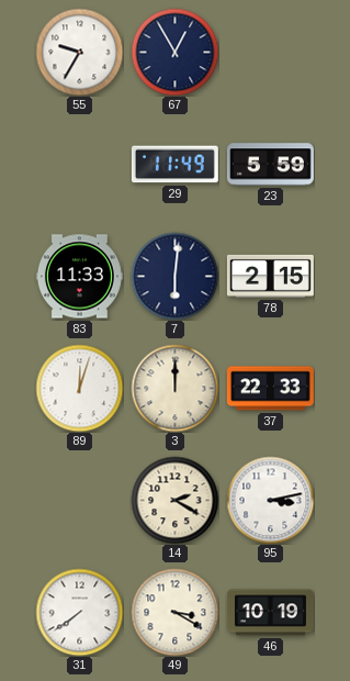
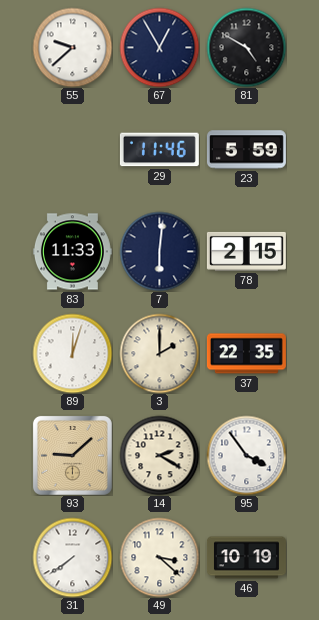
55: 9:35 -> 9:38
81: none -> 4:50
29: 11:49 -> 11:46
3: 12:00 -> 2:00
37: 22:33 -> 22:35
93: none -> 9:08
95: 3:13 -> 3:54
49: 3:20 -> 3:22
